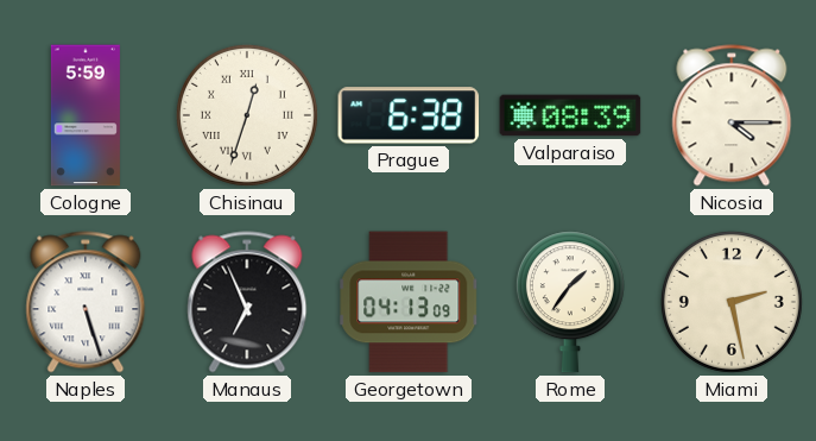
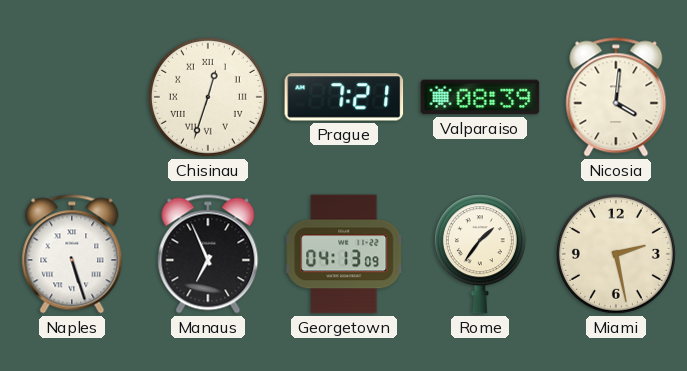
Cologne: 5:59 -> none
Prague: 6:38 -> 7:21
Nicosia: 4:15 -> 4:01
